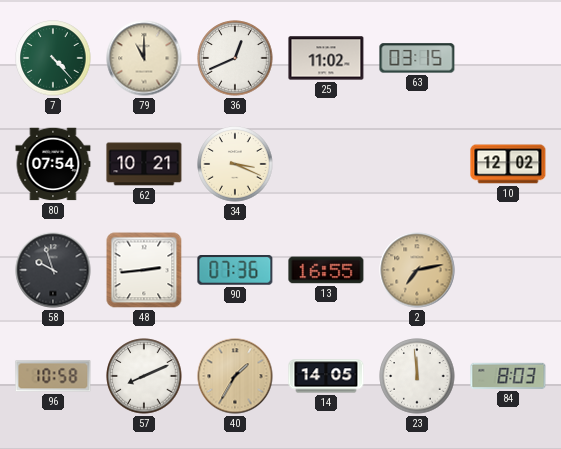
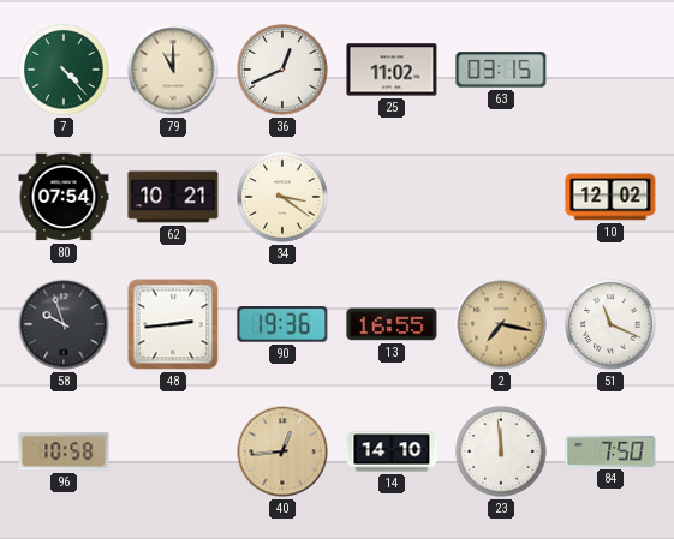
34: 3:19 -> 3:21
90: 07:36 -> 19:36
2: 7:13 -> 7:17
51: none -> 11:19
57: 8:11 -> none
40: 1:35 -> 12:44
14: 14:05 -> 14:10
84: 8:03 -> 7:50
